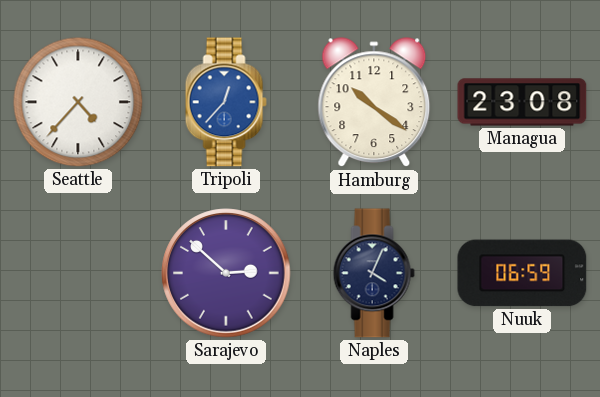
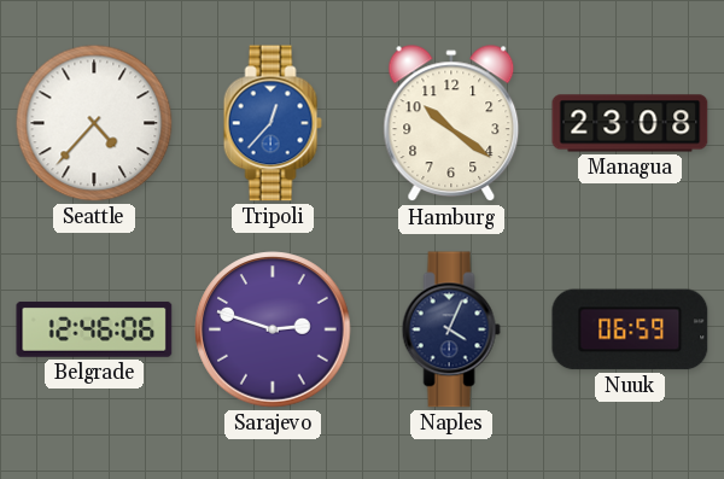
Belgrade: none -> 12:46
Sarajevo: 2:52 -> 2:48
